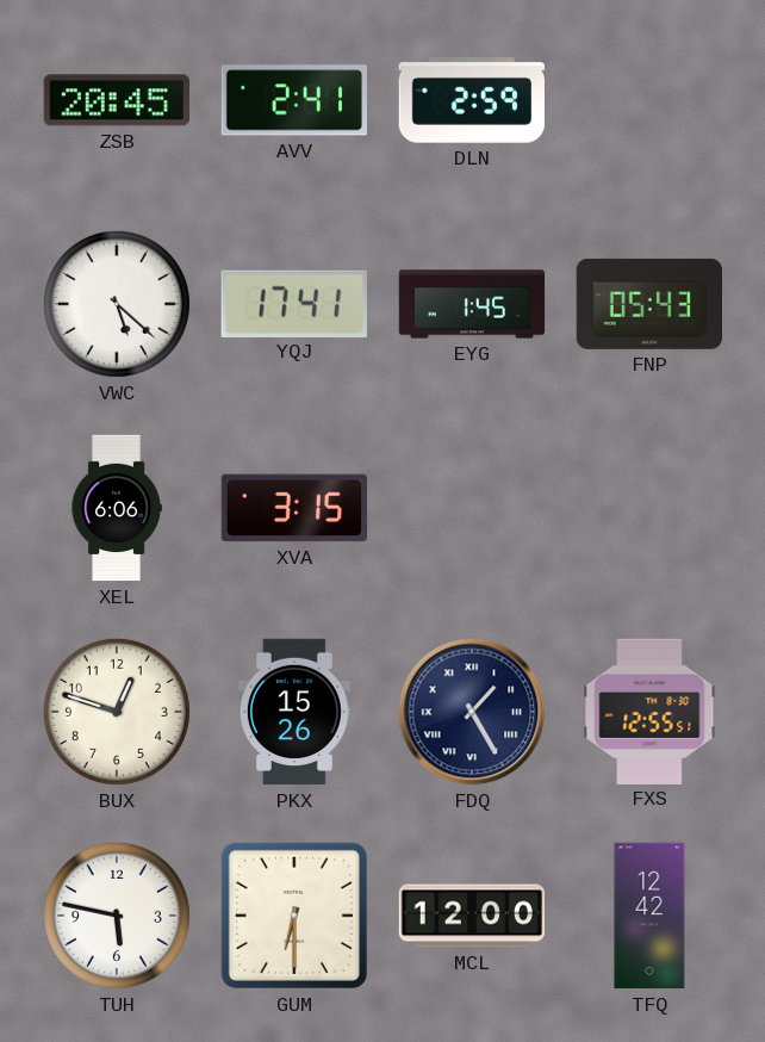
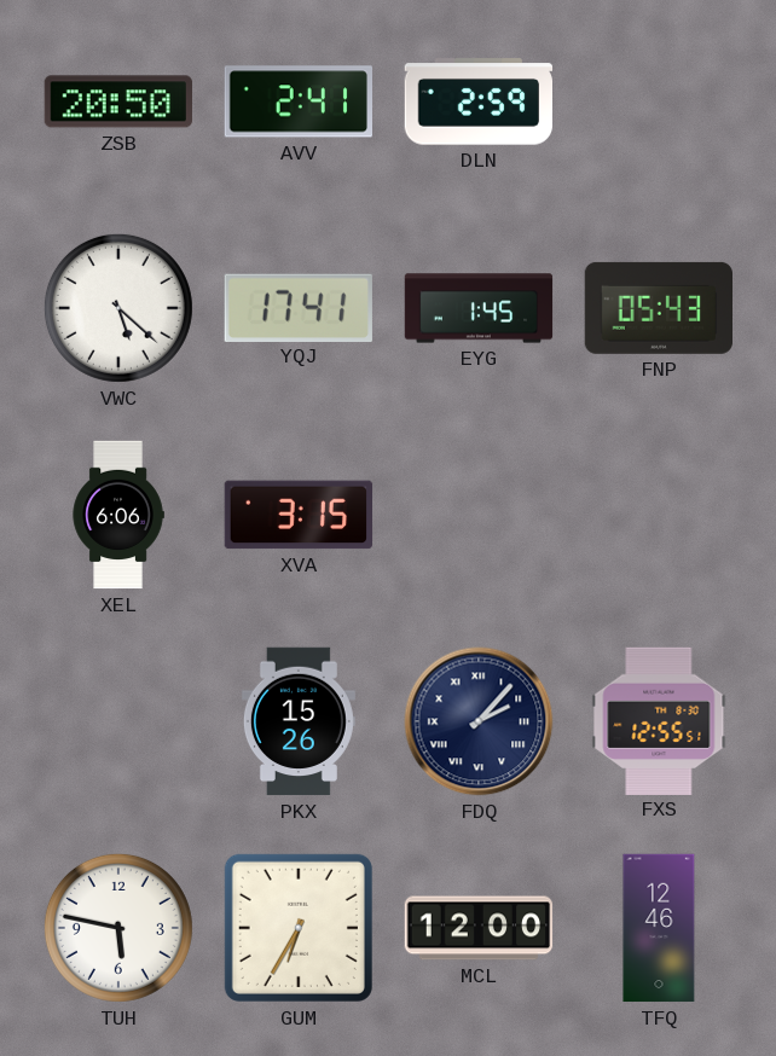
ZSB: 20:45 -> 20:50
BUX: 12:48 -> none
FDQ: 1:25 -> 2:07
GUM: 6:30 -> 6:35
TFQ: 12:42 -> 12:46
